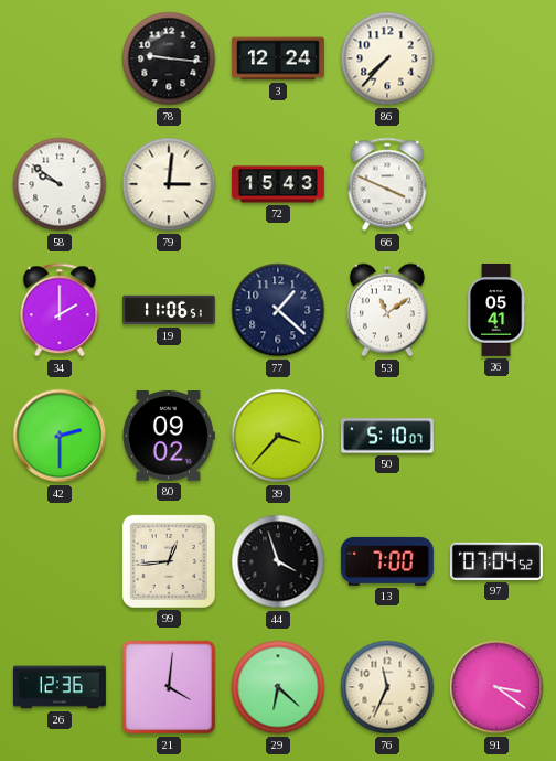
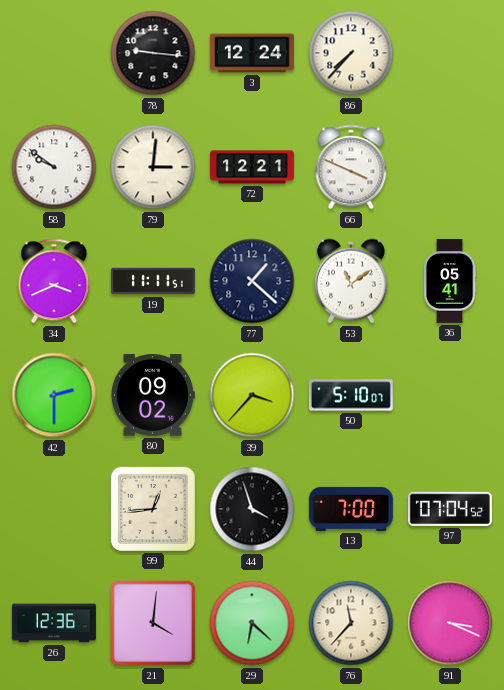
72: 15:43 -> 12:21
34: 2:00 -> 3:41
19: 11:06 -> 11:11
76: 11:34 -> 11:37
91: 3:21 -> 3:19
